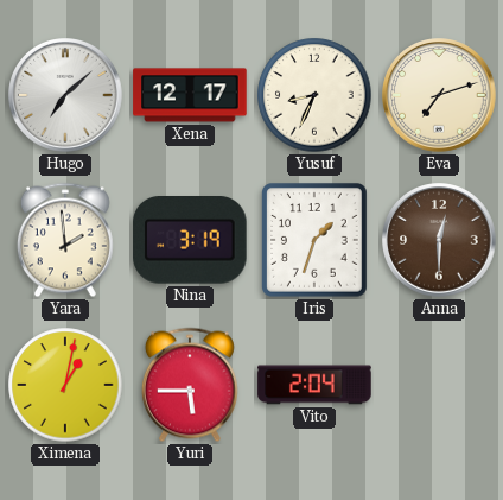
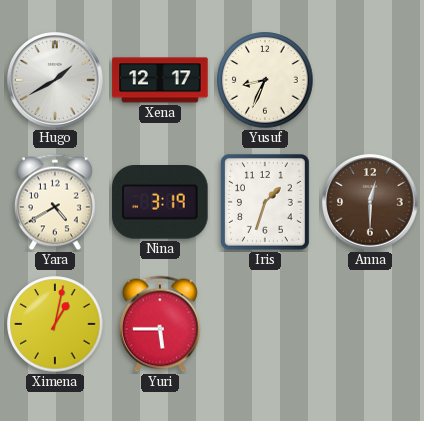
Hugo: 7:08 -> 1:40
Eva: 7:12 -> none
Yara: 1:59 -> 4:40
Vito: 2:04 -> none
